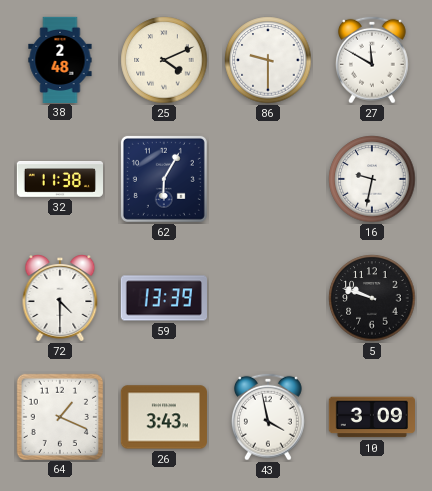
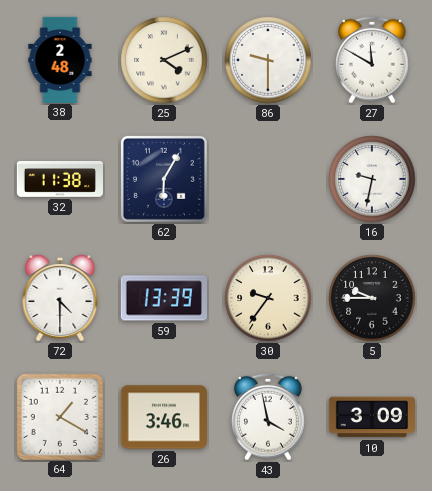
30: none -> 9:36
5: 9:48 -> 9:45
64: 1:19 -> 1:20
26: 3:43 -> 3:46
